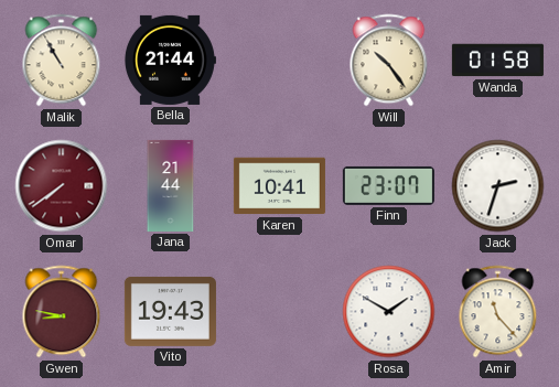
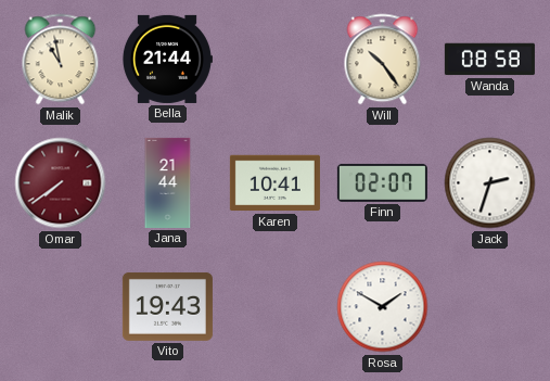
Malik: 10:55 -> 10:58
Wanda: 01:58 -> 08:58
Finn: 23:07 -> 02:07
Gwen: 8:47 -> none
Amir: 11:23 -> none
